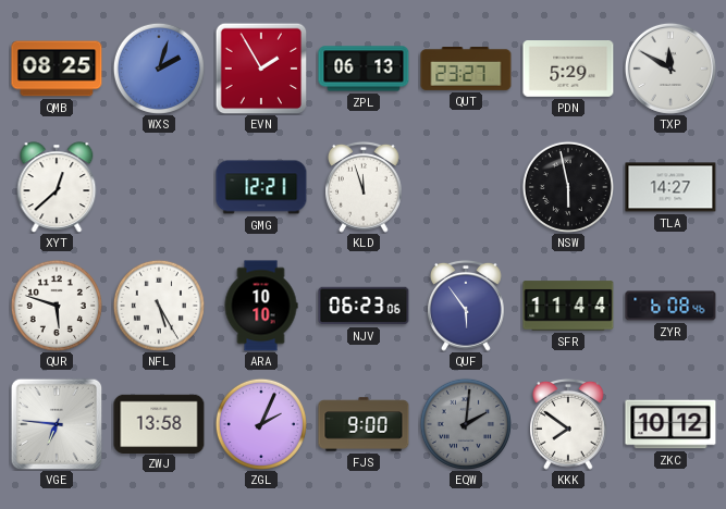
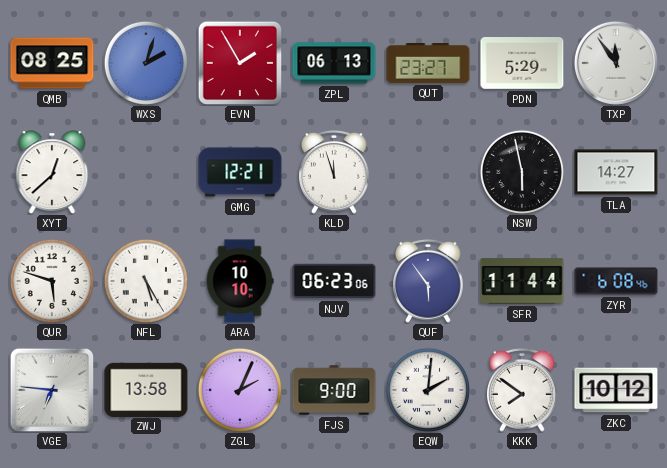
TXP: 11:50 -> 11:54
EQW dial: grey -> white
